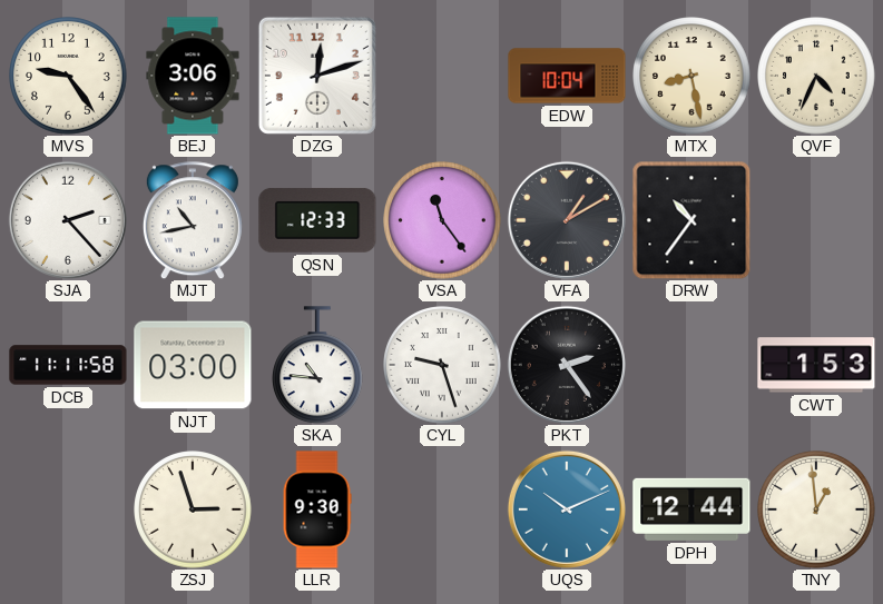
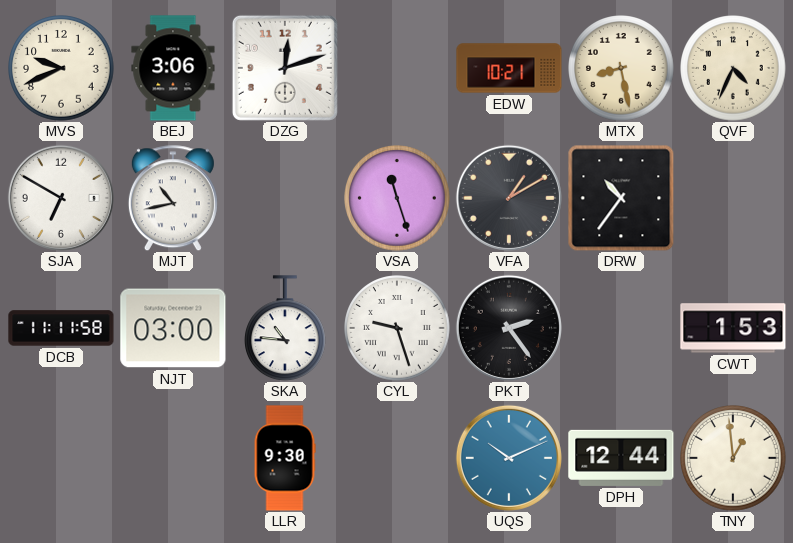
MVS: 9:24 -> 9:41
EDW: 10:04 -> 10:21
SJA: 2:23 -> 6:50
QSN: 12:33 -> none
VSA: 11:24 -> 11:27
ZSJ: 2:57 -> none
